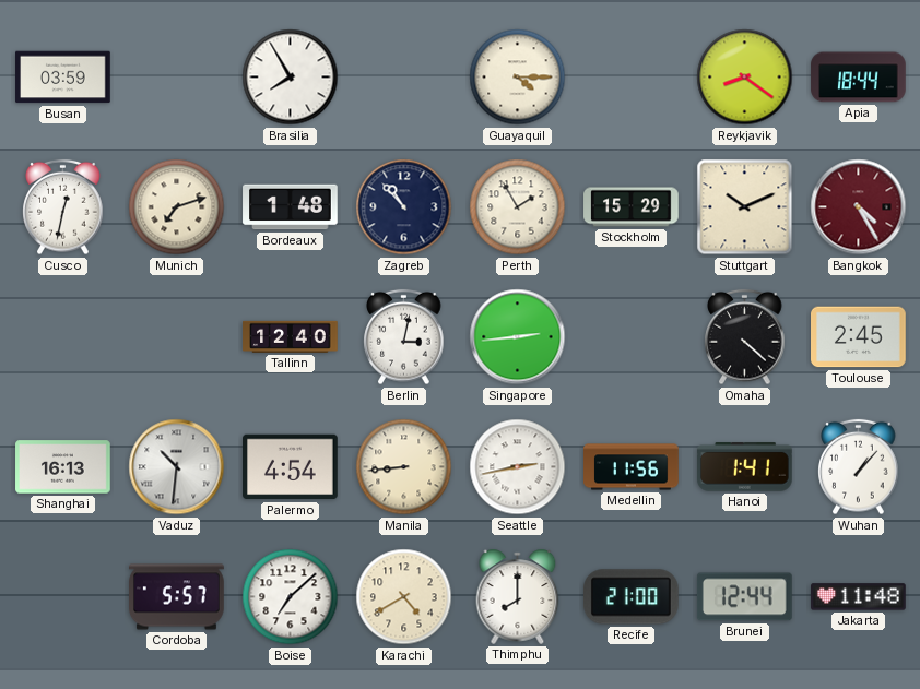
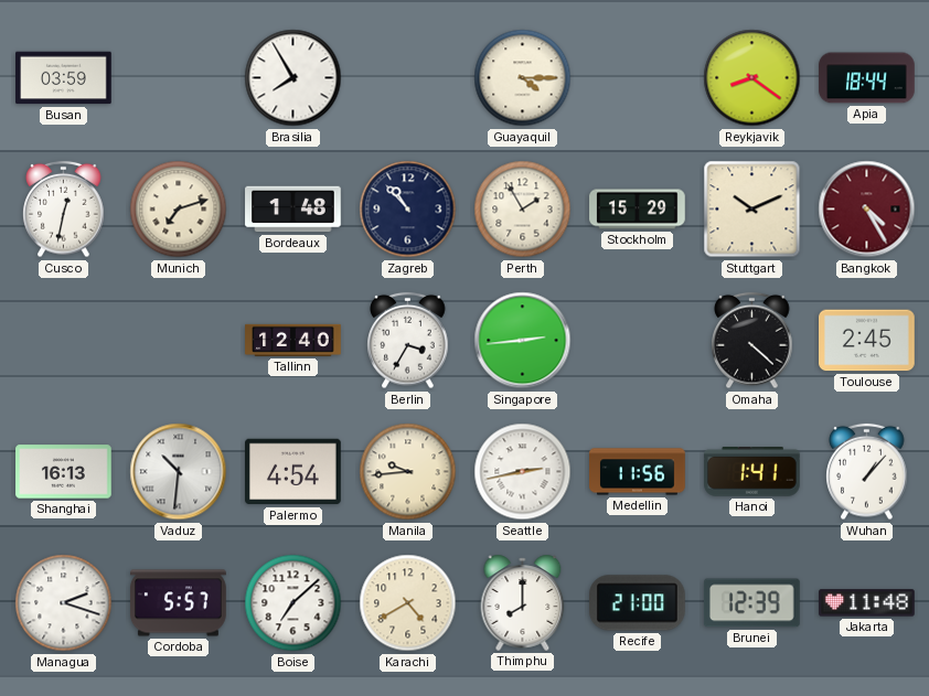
Berlin: 3:02 -> 3:35
Manila: 8:44 -> 9:44
Managua: none -> 2:18
Brunei: 12:44 -> 12:39
